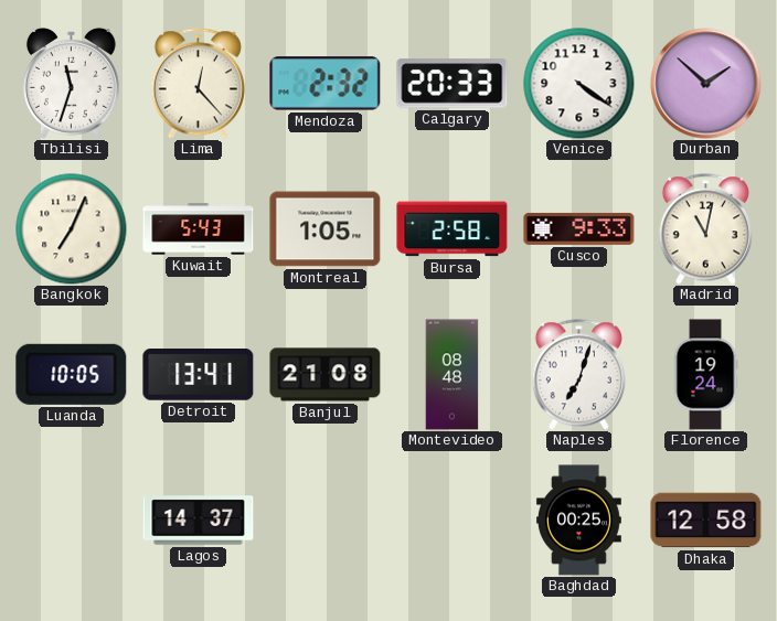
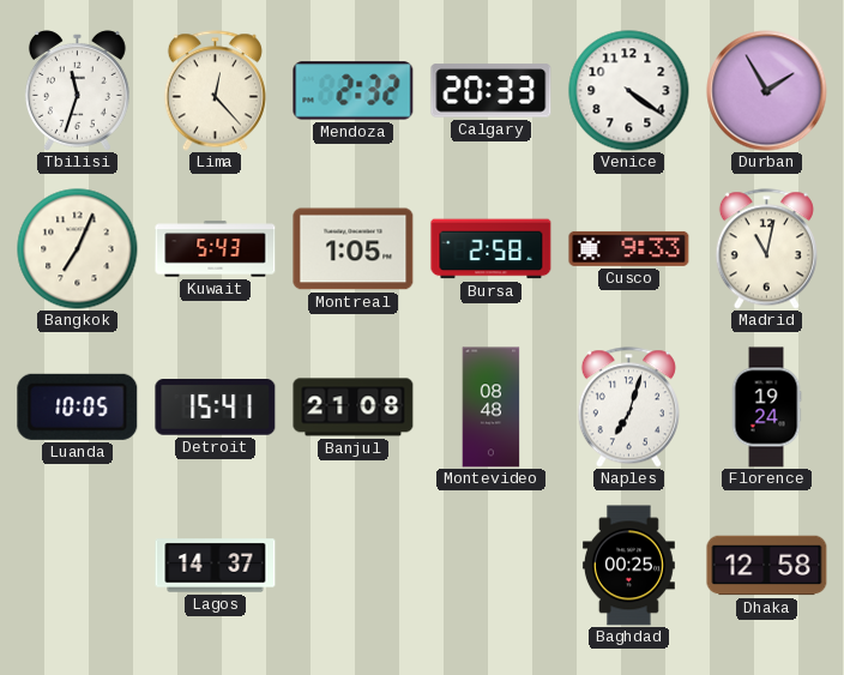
Durban: 1:52 -> 1:55
Detroit: 13:41 -> 15:41
